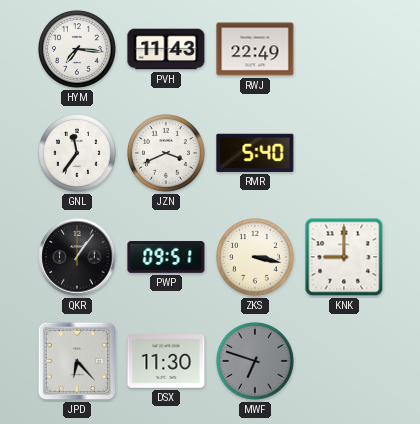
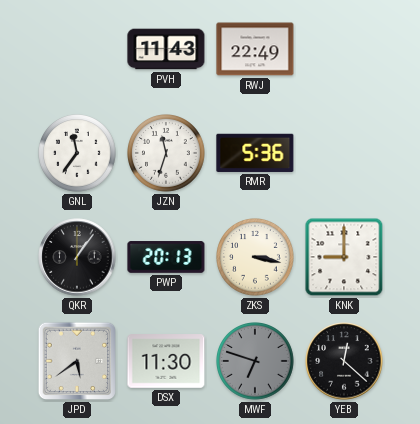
HYM: 7:16 -> none
JZN: 3:41 -> 11:33
RMR: 5:40 -> 5:36
PWP: 09:51 -> 20:13
JPD: 6:23 -> 5:39
YEB: none -> 12:22
